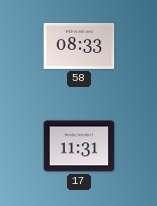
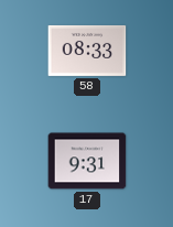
17: 11:31 -> 9:31
